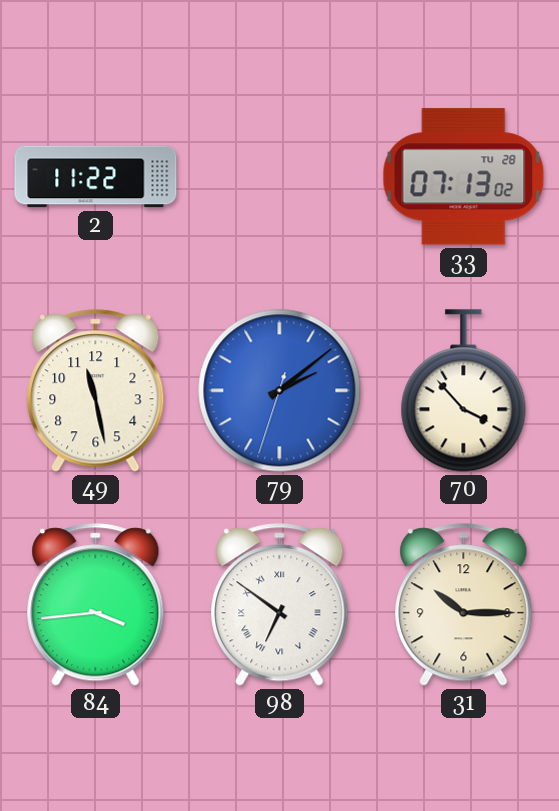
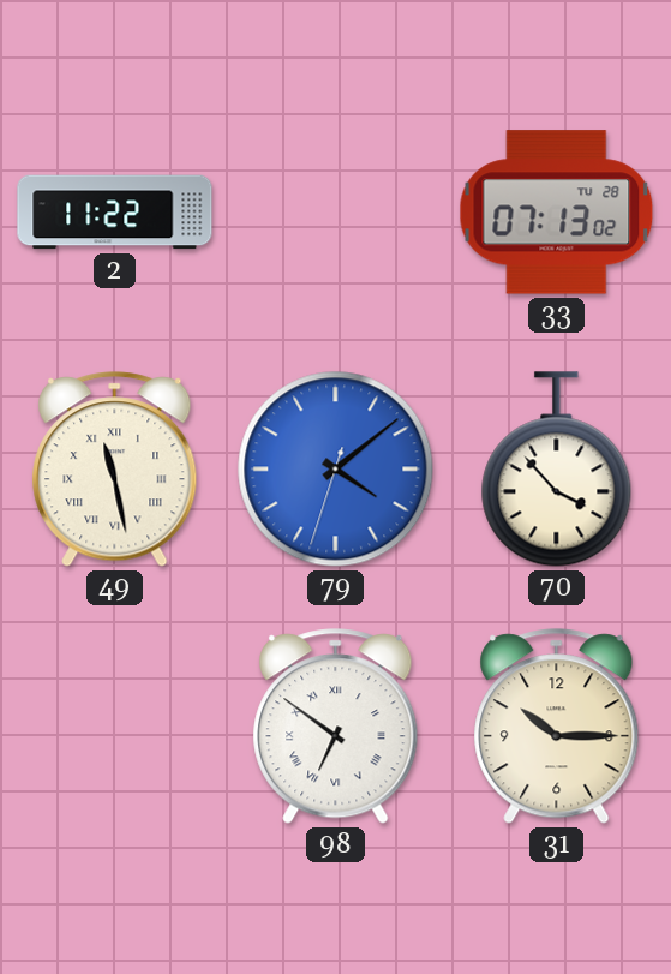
49 numerals: Arabic -> Roman
79: 2:08 -> 4:08
84: 3:44 -> none
